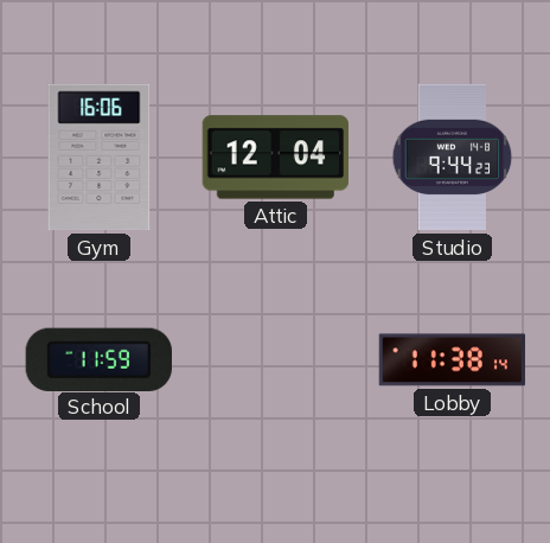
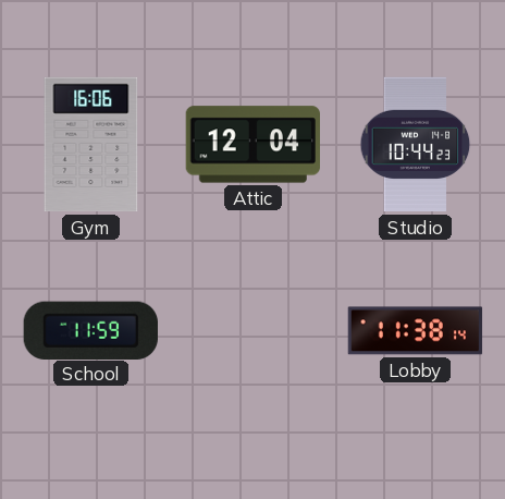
Studio: 9:44 -> 10:44
